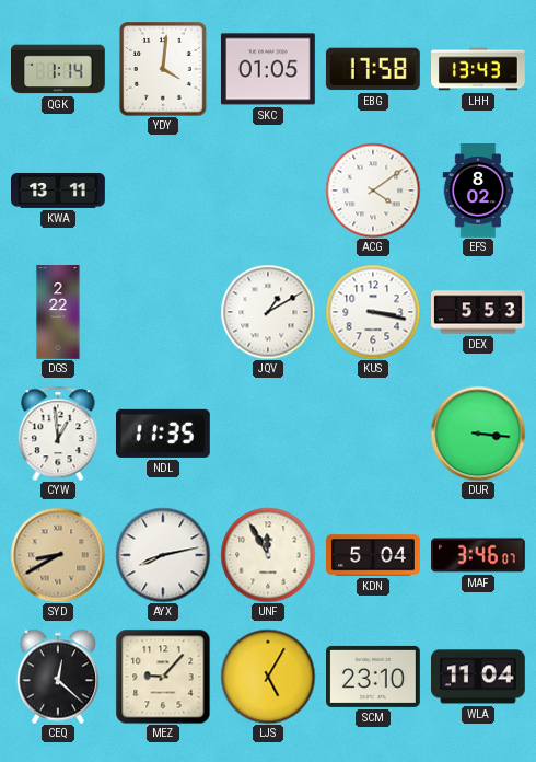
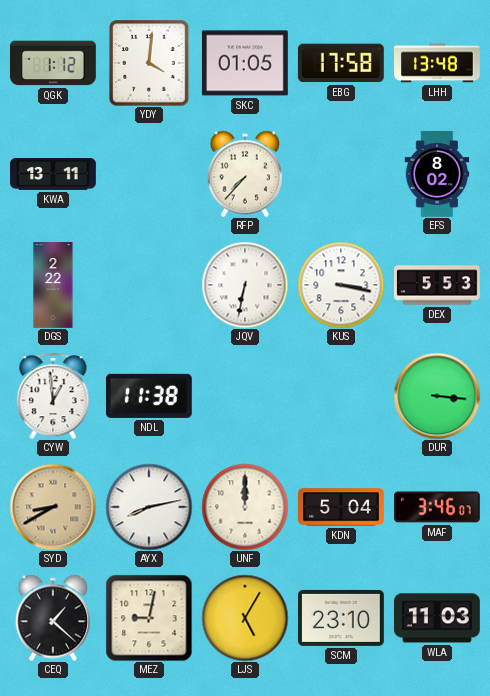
QGK: 1:14 -> 1:12
LHH: 13:43 -> 13:48
RFP: none -> 7:37
ACG: 4:09 -> none
JQV: 1:10 -> 6:32
NDL: 11:35 -> 11:38
UNF: 11:55 -> 12:00
CEQ: 12:22 -> 1:22
MEZ: 9:07 -> 9:02
WLA: 11:04 -> 11:03
